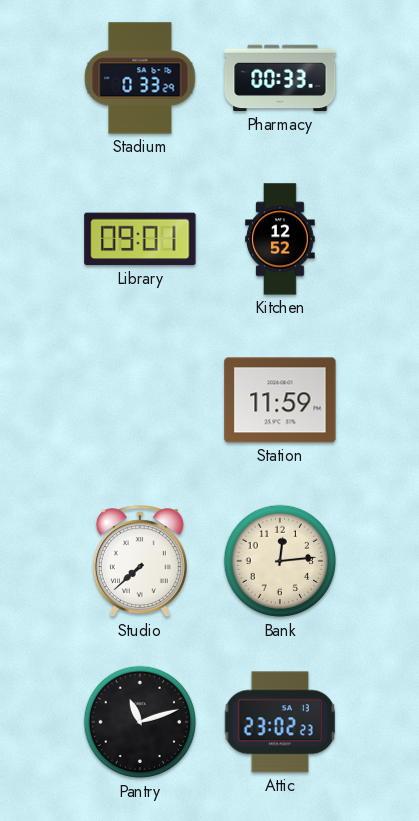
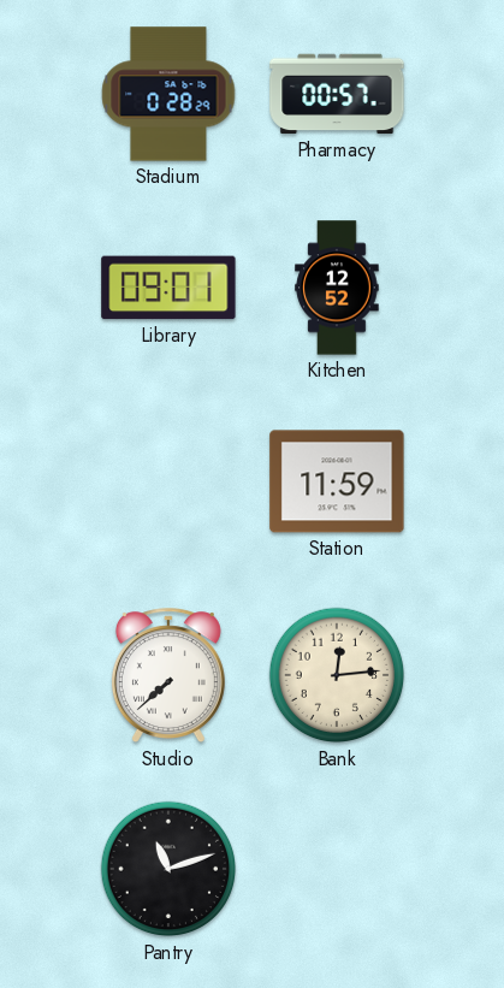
Stadium: 0:33 -> 0:28
Pharmacy: 00:33 -> 00:57
Attic: 23:02 -> none
